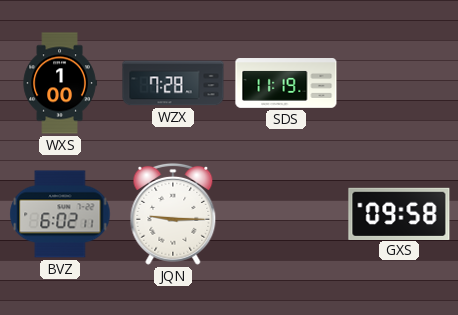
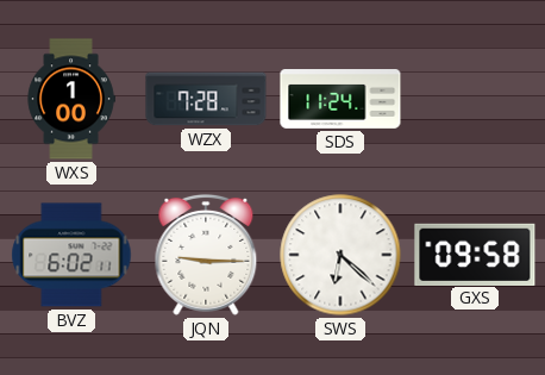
SDS: 11:19 -> 11:24
SWS: none -> 6:22
